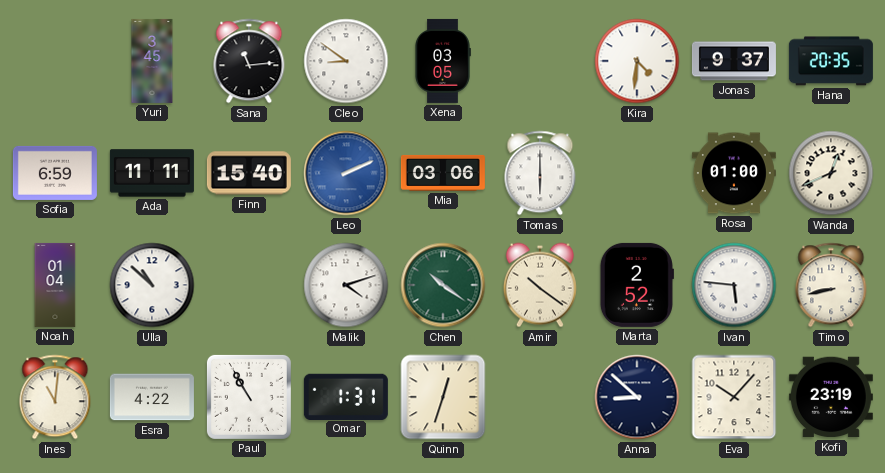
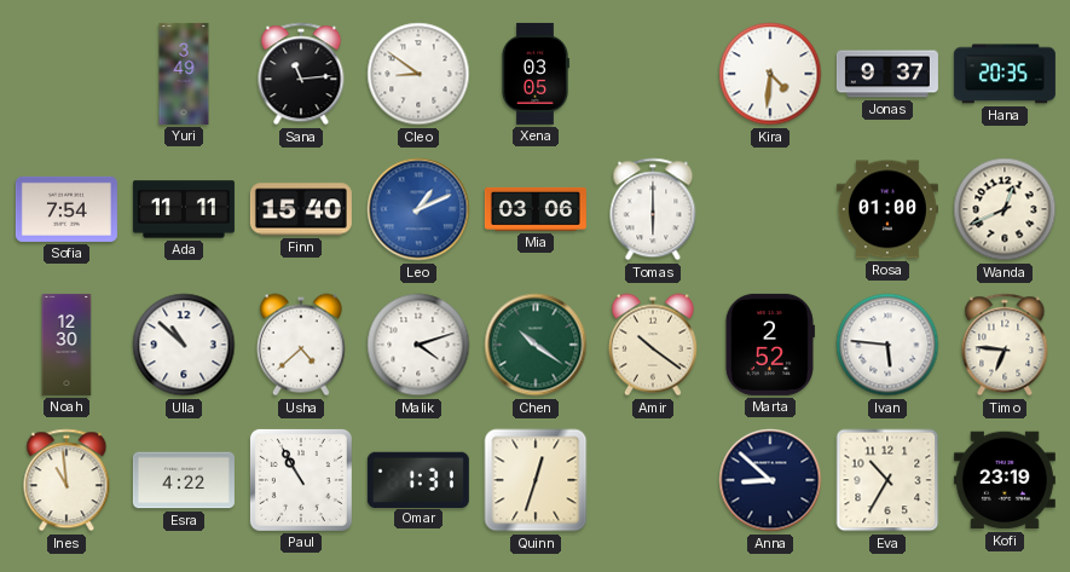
Yuri: 3:45 -> 3:49
Sofia: 6:59 -> 7:54
Leo: 2:11 -> 1:11
Noah: 01:04 -> 12:30
Usha: none -> 4:38
Timo: 8:43 -> 6:46
Ines: 11:01 -> 10:59
Eva: 10:07 -> 10:35
